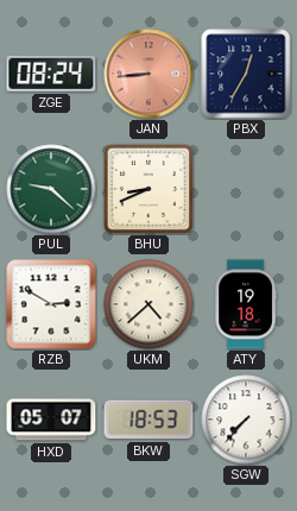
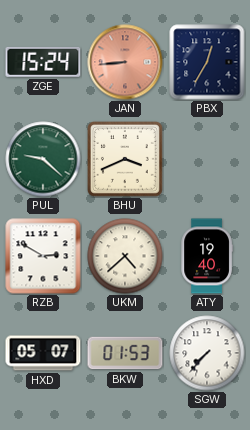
ZGE: 08:24 -> 15:24
BHU: 8:41 -> 3:41
ATY: 19:18 -> 19:40
BKW: 18:53 -> 01:53
